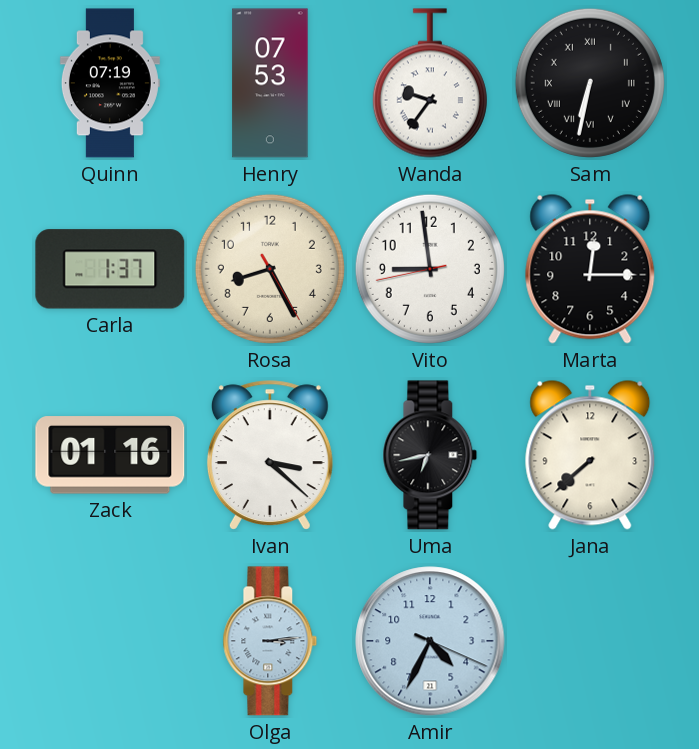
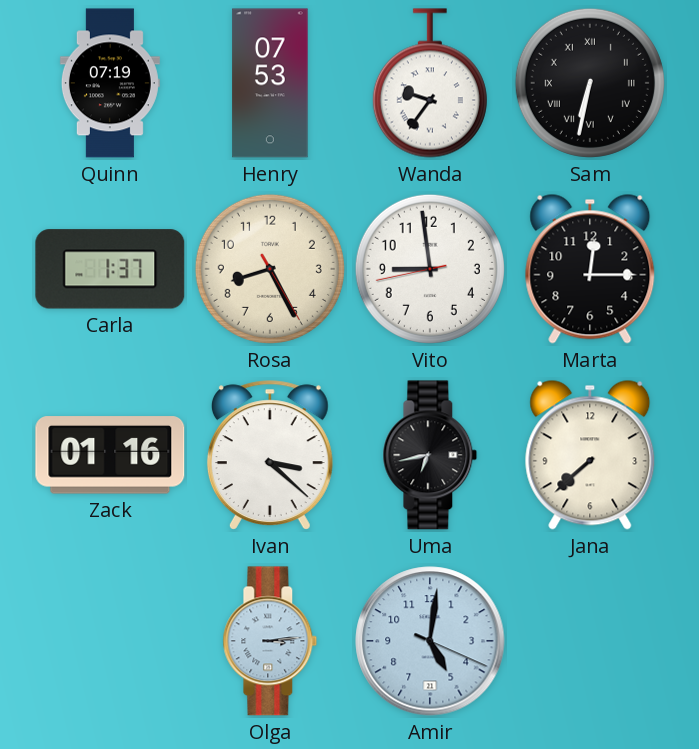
Amir: 4:34 -> 5:01
